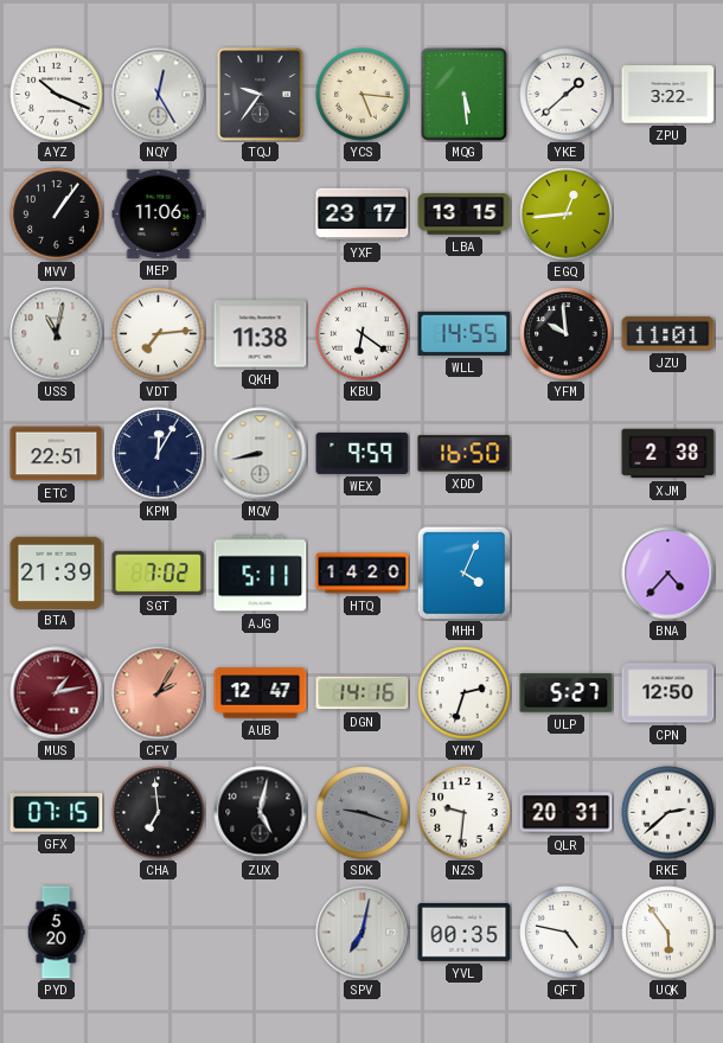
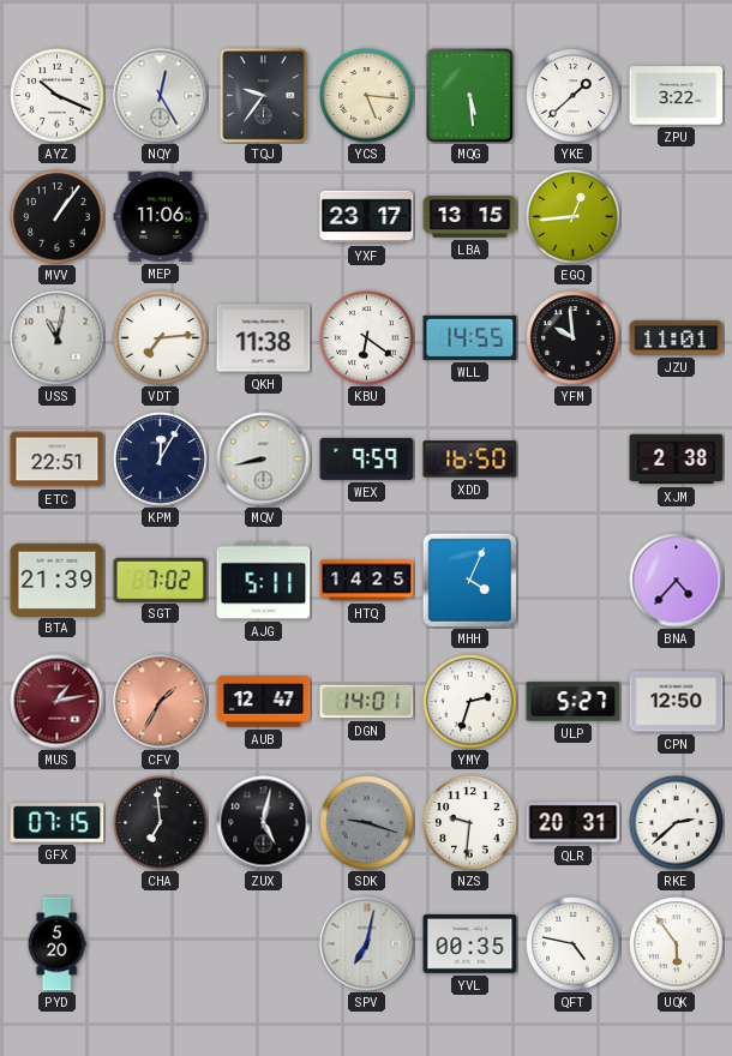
HTQ: 14:20 -> 14:25
CFV: 2:05 -> 1:35
DGN: 14:16 -> 14:01
